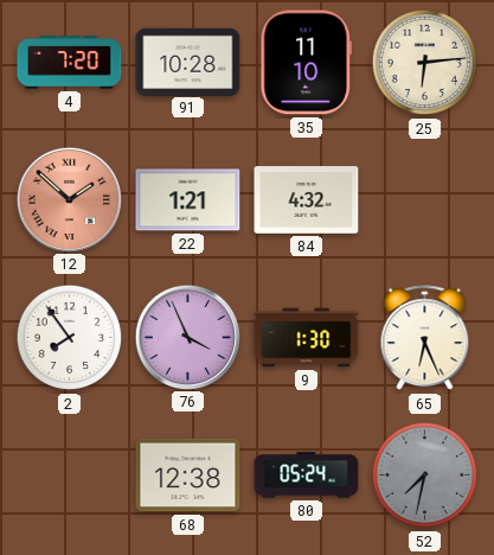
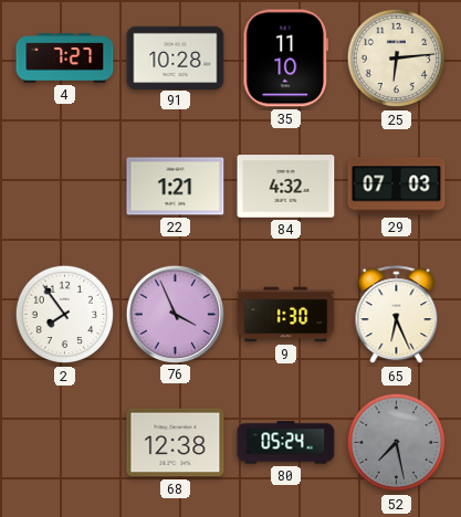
4: 7:20 -> 7:27
12: 1:52 -> none
29: none -> 07:03
52: 7:32 -> 7:28
